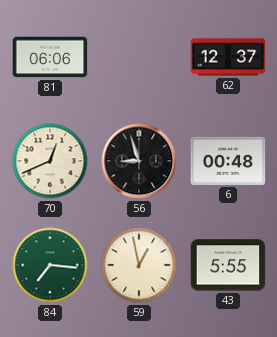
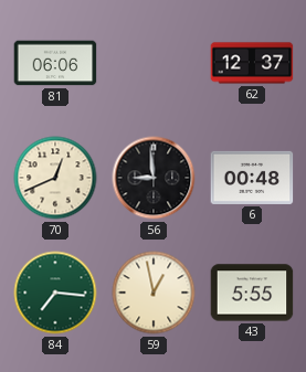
56: 8:57 -> 8:59
